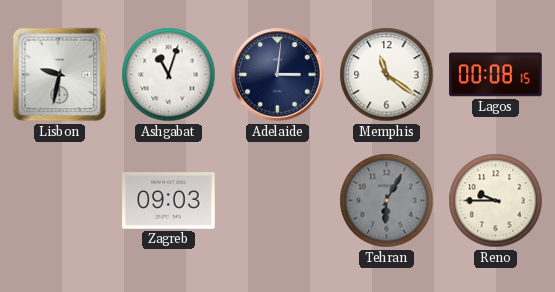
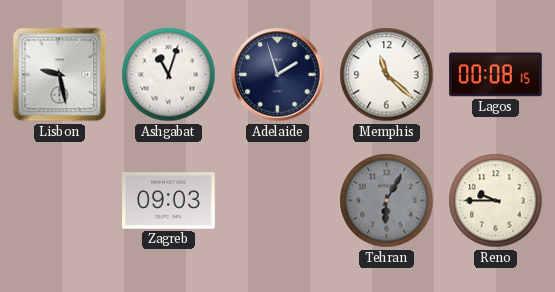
Lisbon: 9:32 -> 9:28
Adelaide: 3:01 -> 1:57
Memphis: 11:21 -> 11:22
